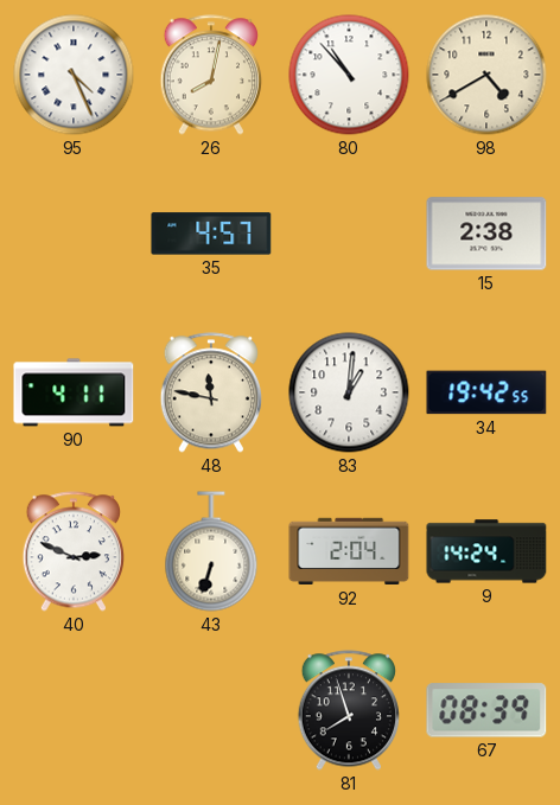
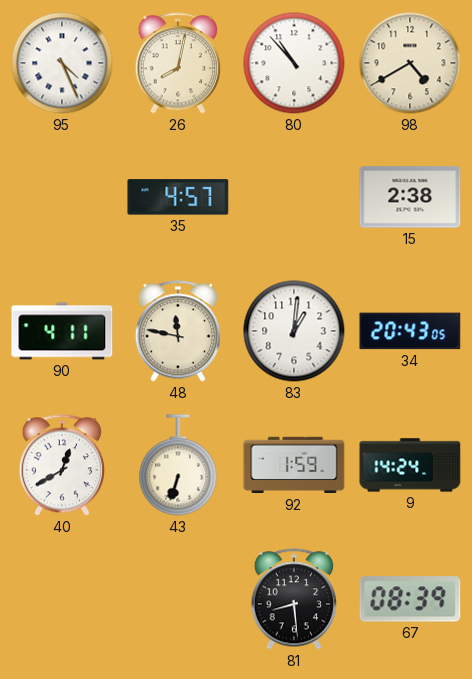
34: 19:42 -> 20:43
40: 2:49 -> 12:40
92: 2:04 -> 1:59
81: 7:57 -> 8:29
